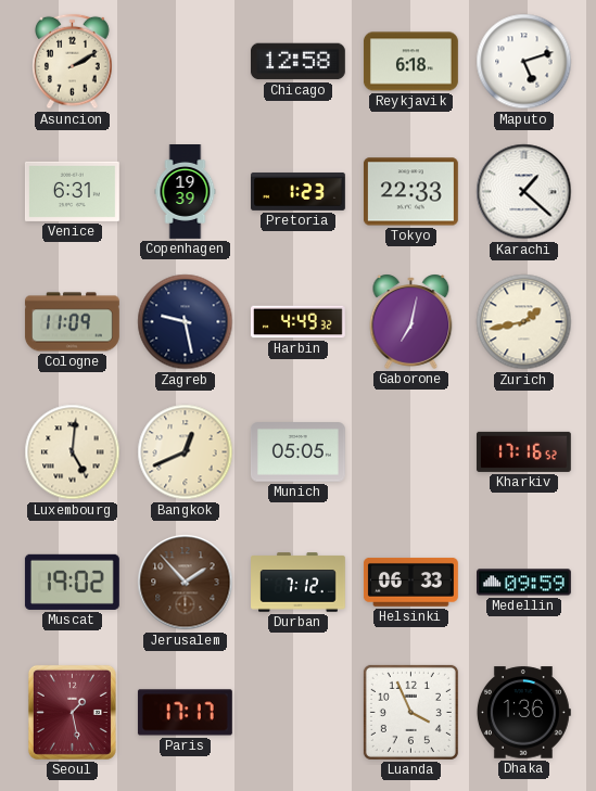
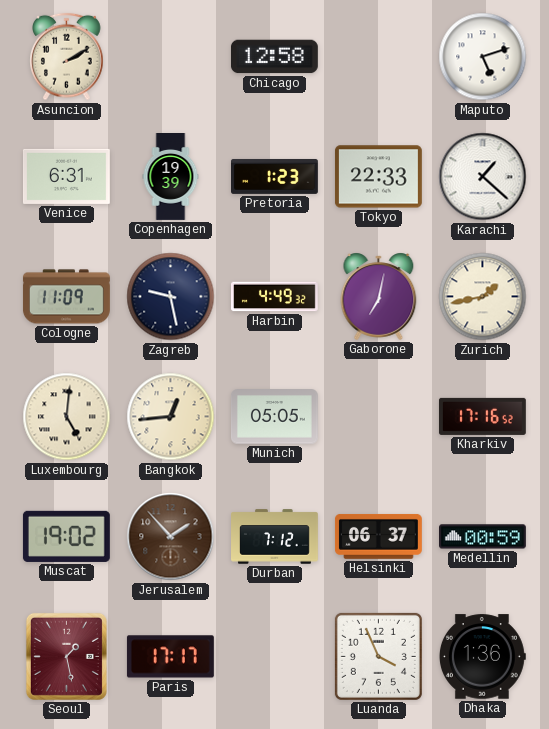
Reykjavik: 6:18 -> none
Bangkok: 12:41 -> 12:44
Helsinki: 06:33 -> 06:37
Medellin: 09:59 -> 00:59
